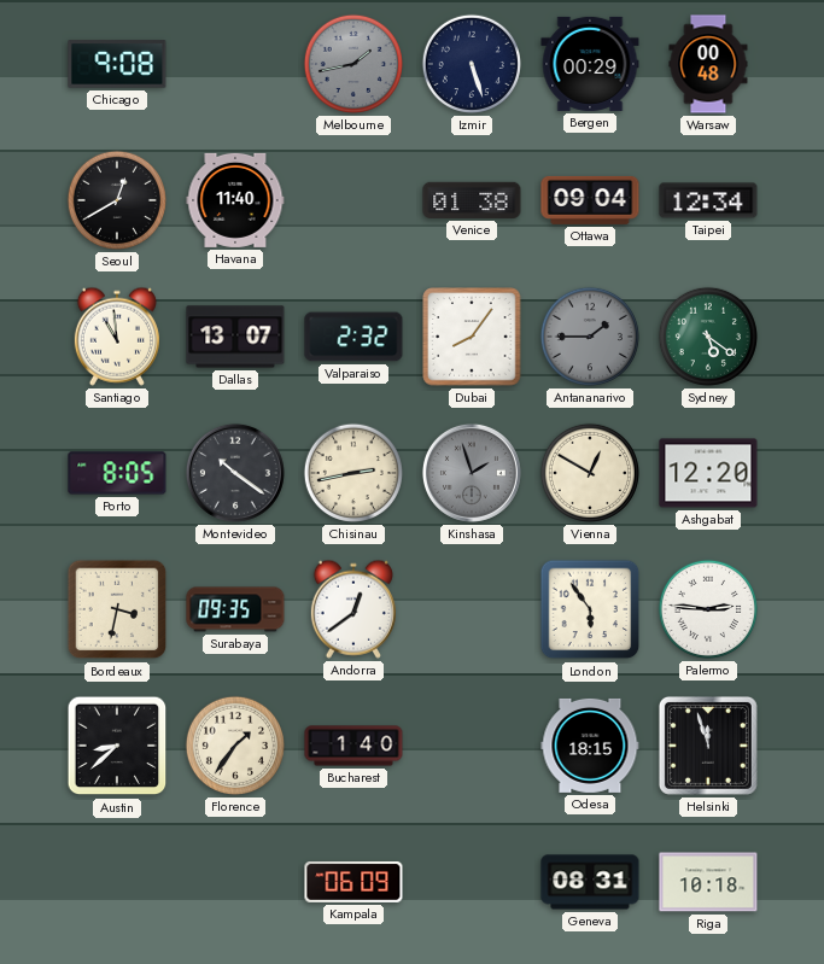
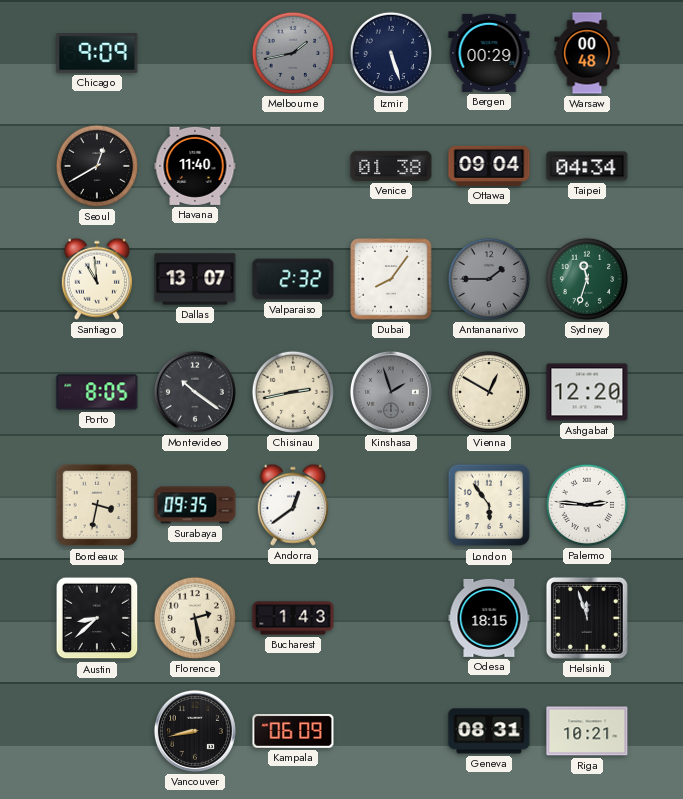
Chicago: 9:08 -> 9:09
Taipei: 12:34 -> 04:34
Sydney: 5:21 -> 11:33
Florence: 1:36 -> 2:28
Bucharest: 1:40 -> 1:43
Vancouver: none -> 8:43
Riga: 10:18 -> 10:21
